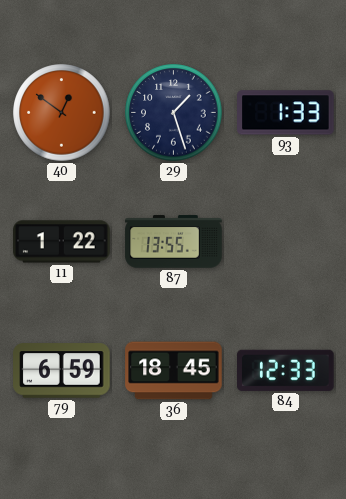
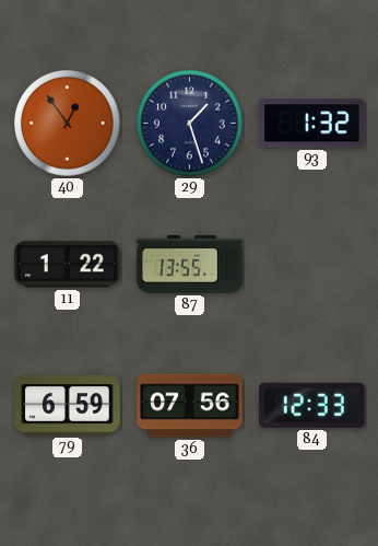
40: 12:51 -> 12:54
93: 1:33 -> 1:32
36: 18:45 -> 07:56
